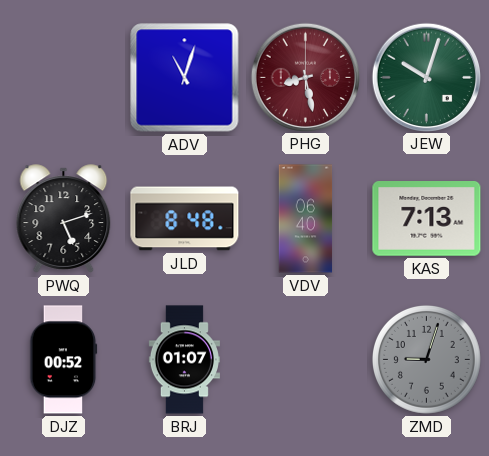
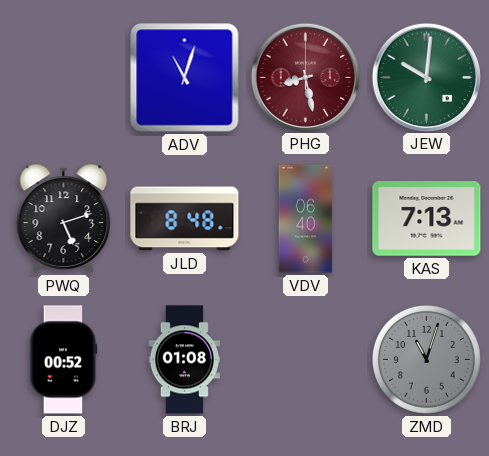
JEW: 10:03 -> 10:01
BRJ: 01:07 -> 01:08
ZMD: 9:03 -> 11:03
